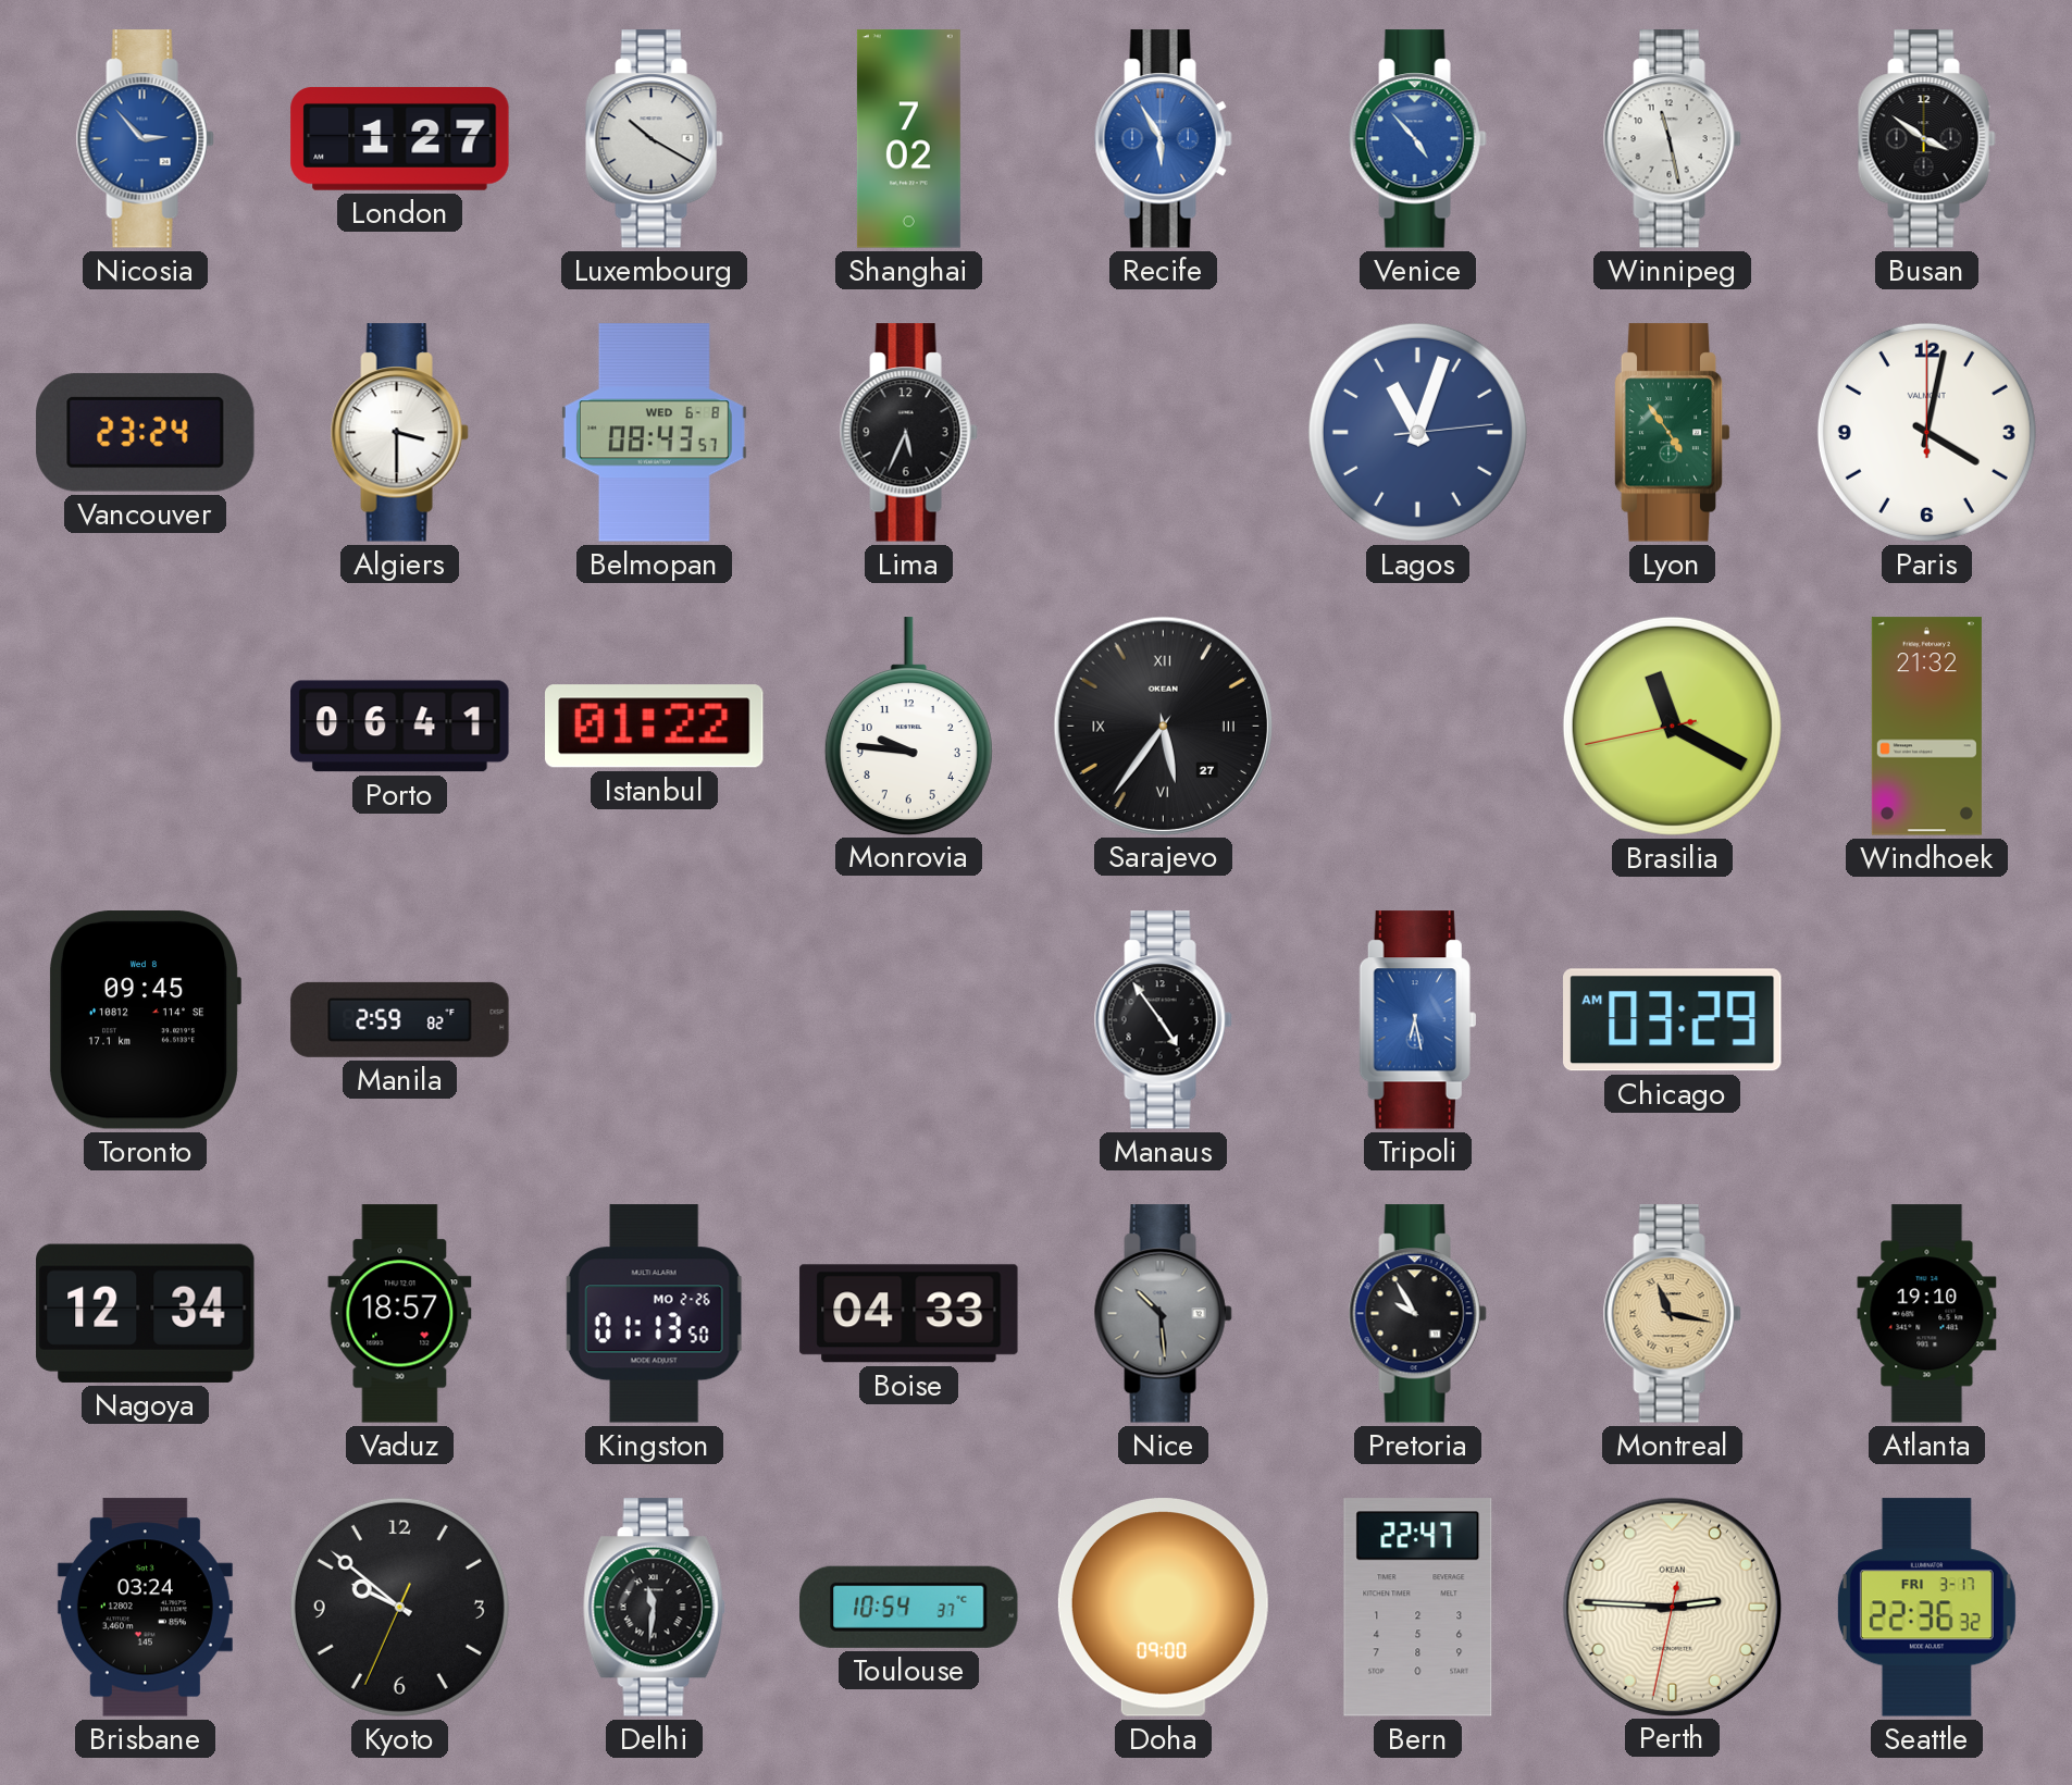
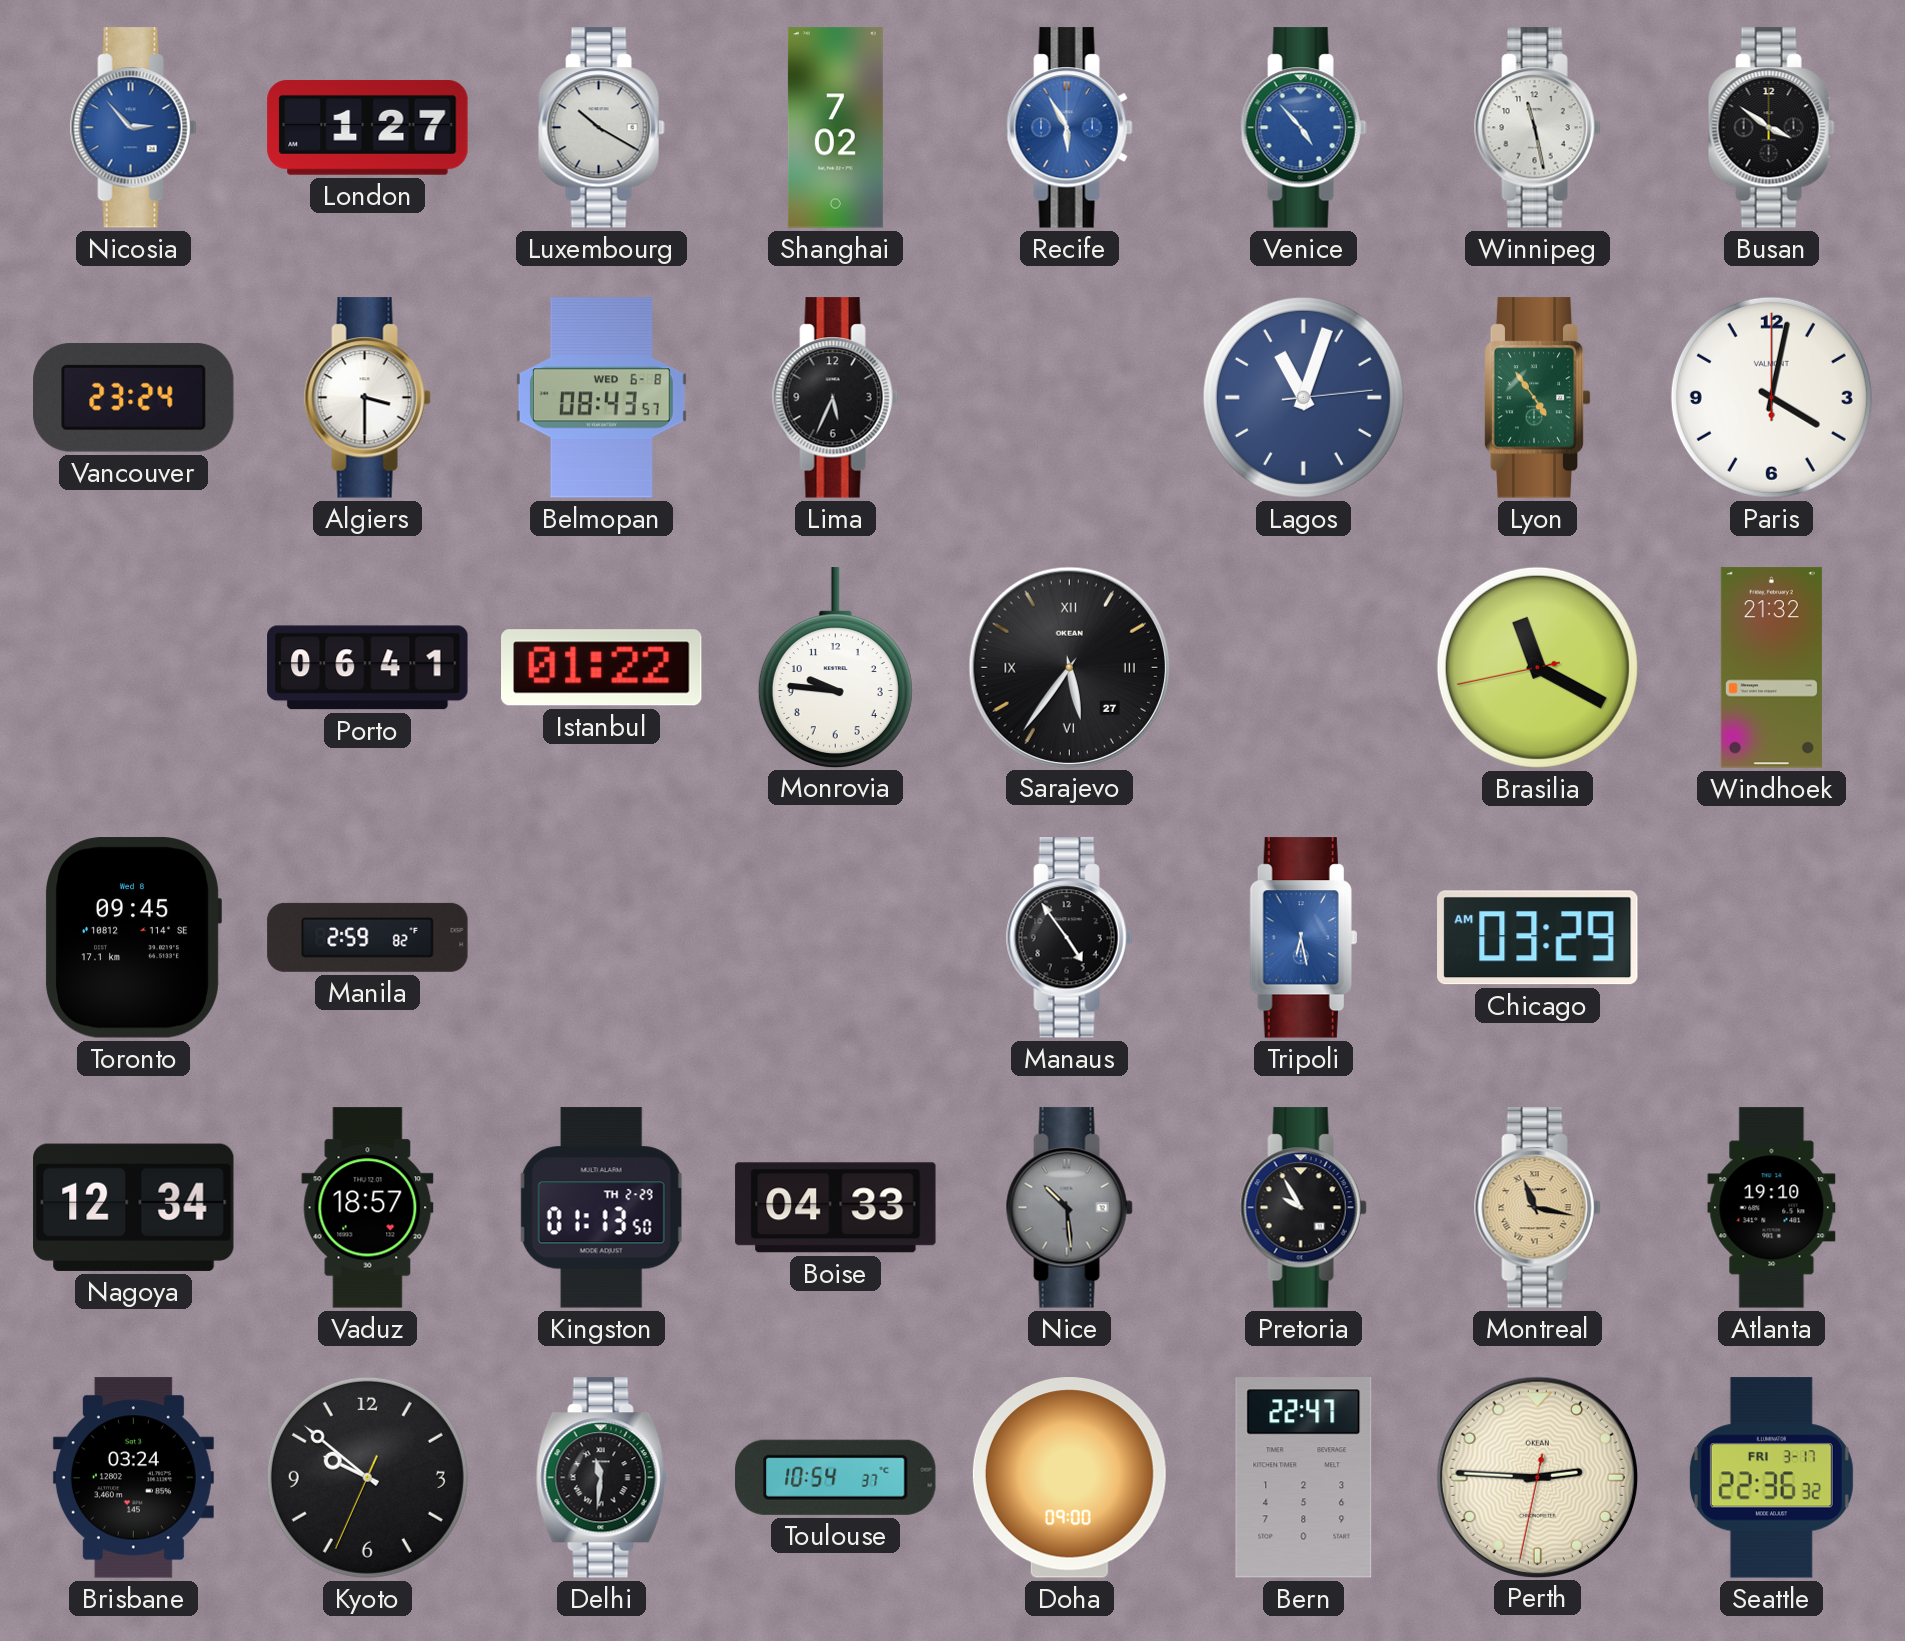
Kingston date: MO 2-26 -> TH 2-29
